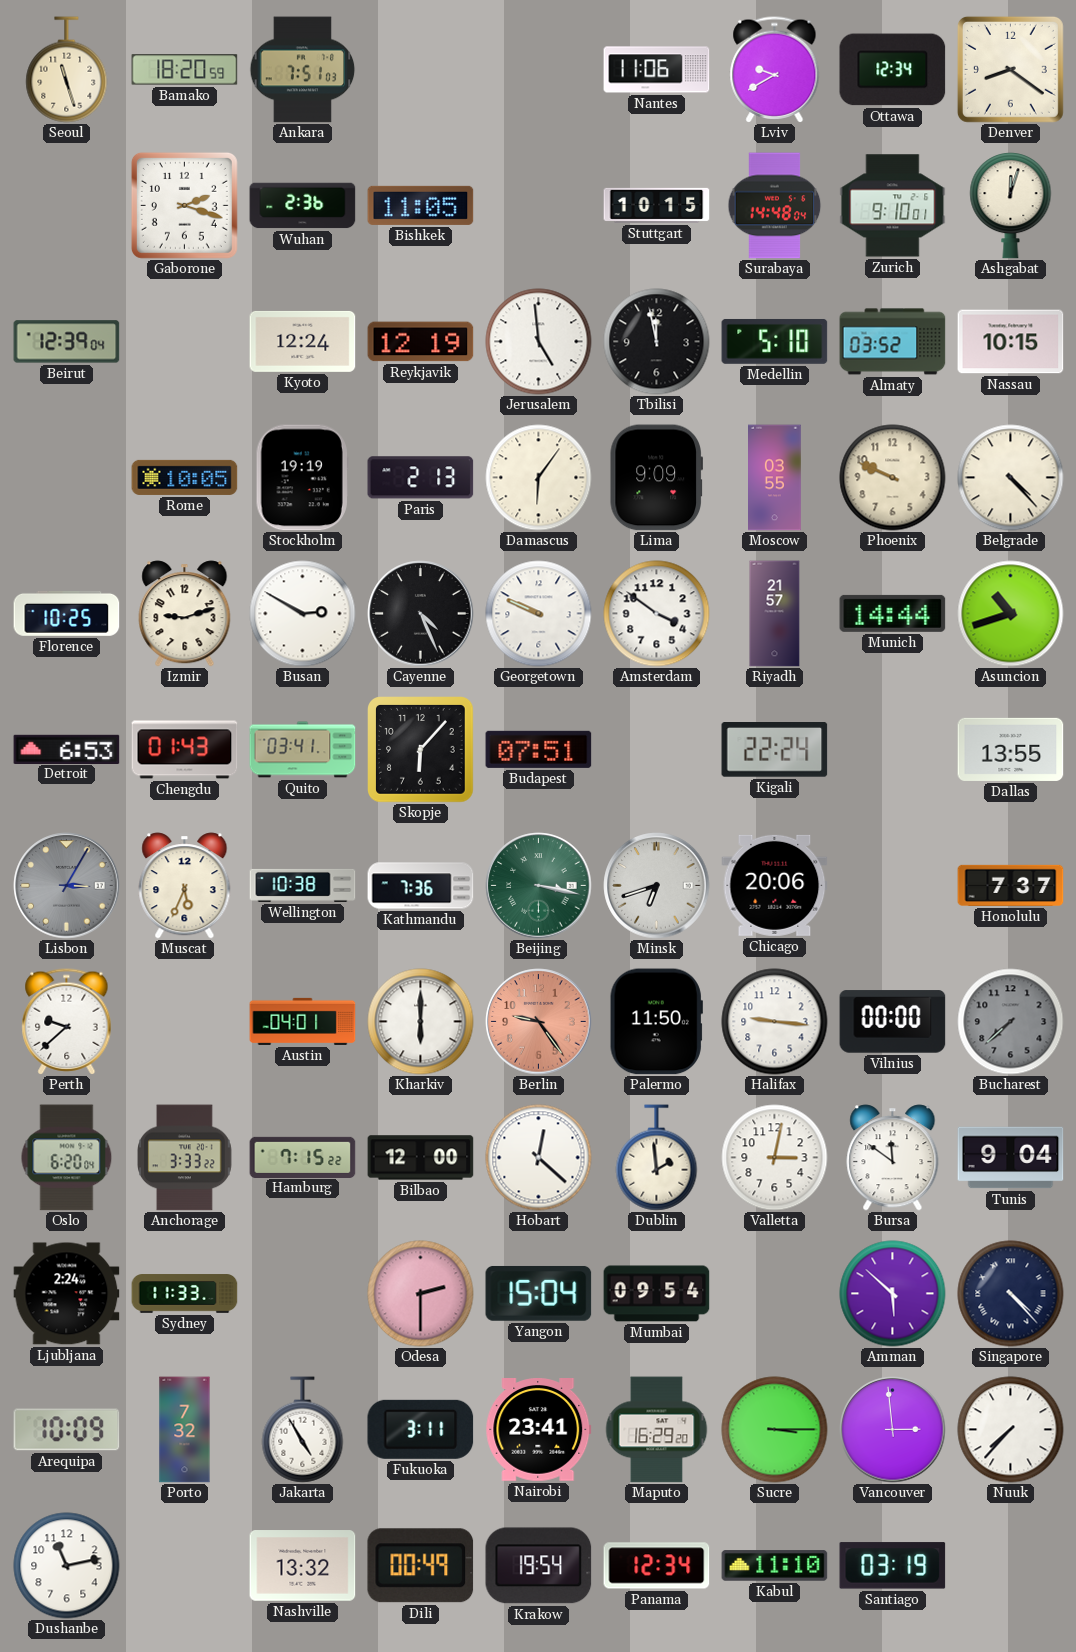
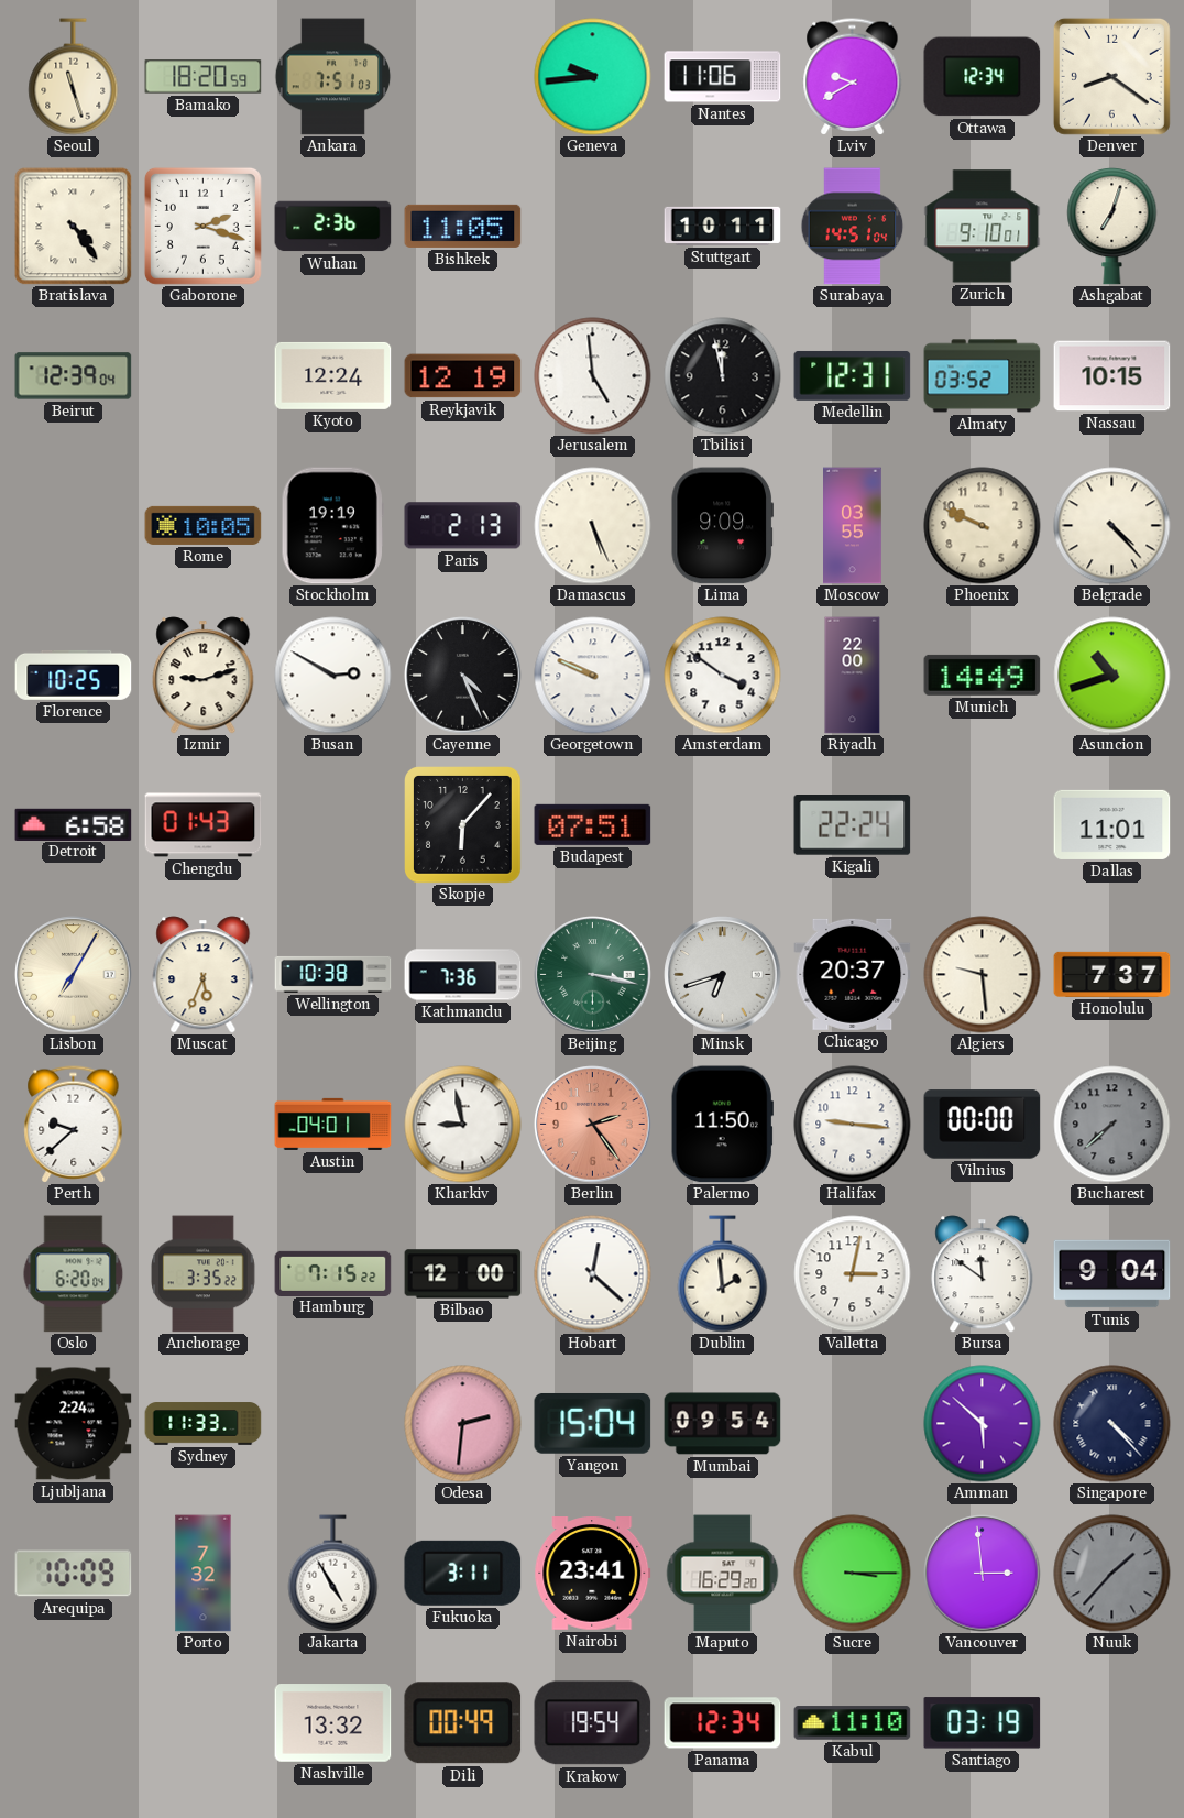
Geneva: none -> 9:44
Bratislava: none -> 4:24
Stuttgart: 10:15 -> 10:11
Surabaya: 14:48 -> 14:51
Ashgabat: 12:03 -> 7:03
Medellin: 5:10 -> 12:31
Damascus: 6:06 -> 5:26
Riyadh: 21:57 -> 22:00
Munich: 14:44 -> 14:49
Detroit: 6:53 -> 6:58
Quito: 03:41 -> none
Dallas: 13:55 -> 11:01
Lisbon: 3:05 -> 7:05
Lisbon dial: grey -> cream
Chicago: 20:06 -> 20:37
Algiers: none -> 9:29
Kharkiv: 6:00 -> 8:58
Berlin: 9:24 -> 2:24
Anchorage: 3:33 -> 3:35
Odesa: 2:30 -> 2:31
Nuuk: 7:37 -> 1:37
Nuuk dial: white -> grey
Dushanbe: 11:13 -> none
